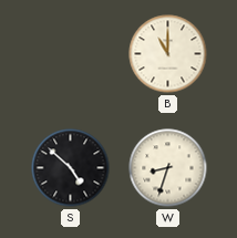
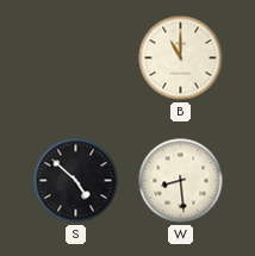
W: 8:33 -> 8:29
